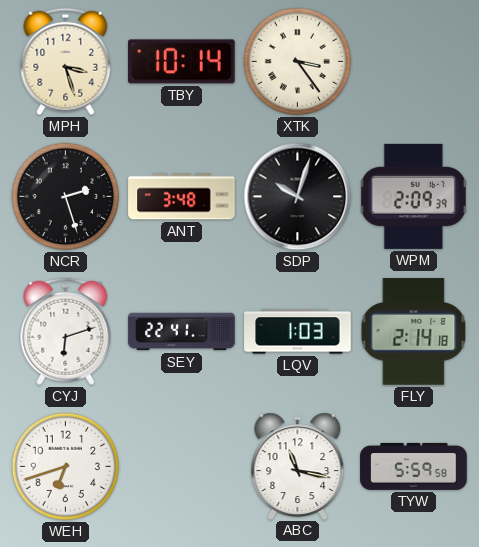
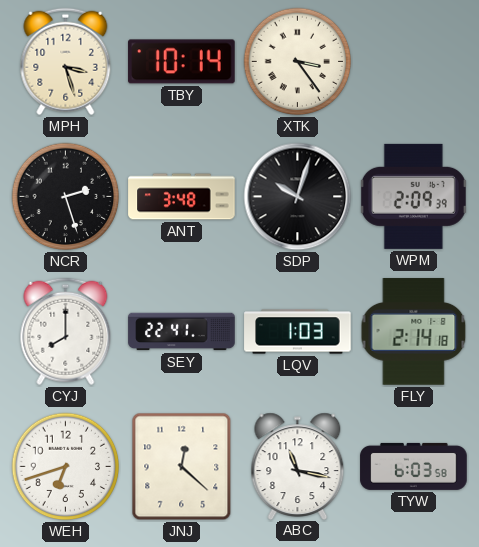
CYJ: 6:12 -> 8:00
JNJ: none -> 12:22
TYW: 5:59 -> 6:03
